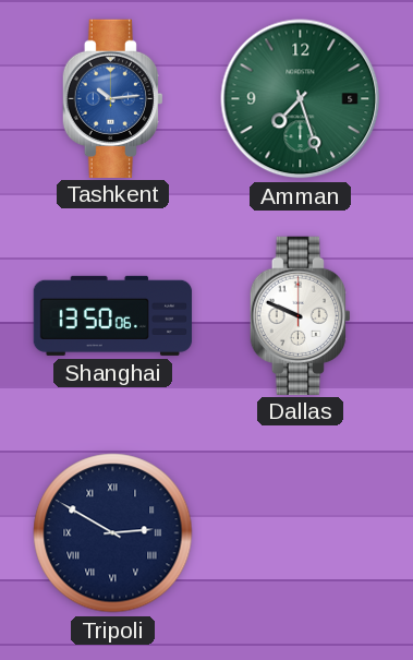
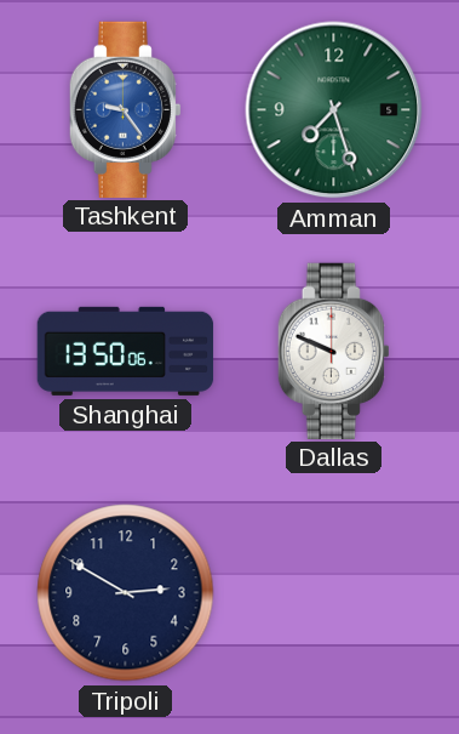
Tashkent: 10:14 -> 9:24
Tripoli numerals: Roman -> Arabic
